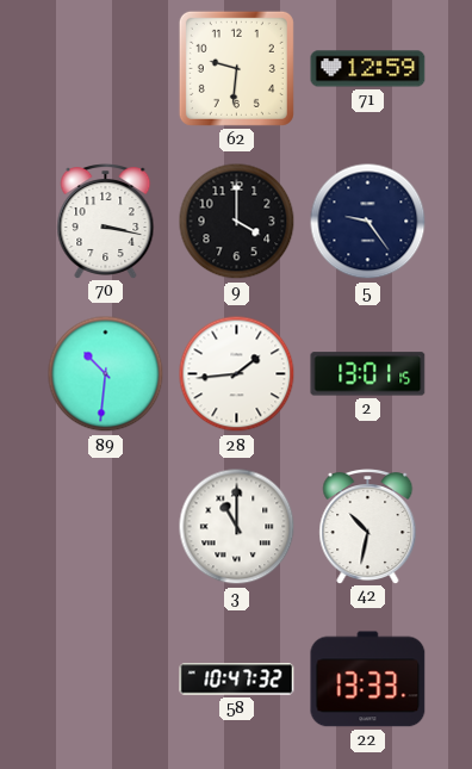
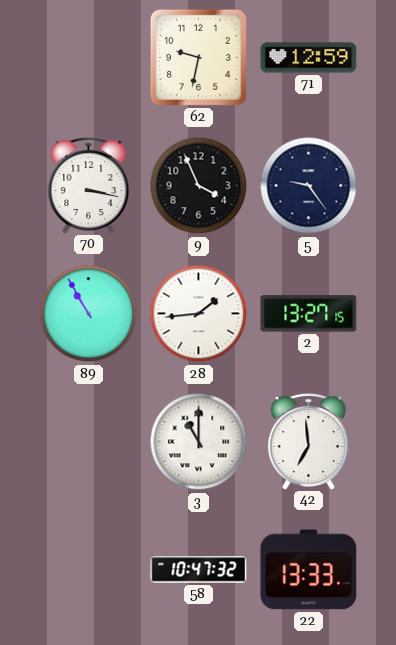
62: 9:31 -> 9:32
9: 4:00 -> 3:56
89: 10:31 -> 10:55
2: 13:01 -> 13:27
42: 10:32 -> 6:59
